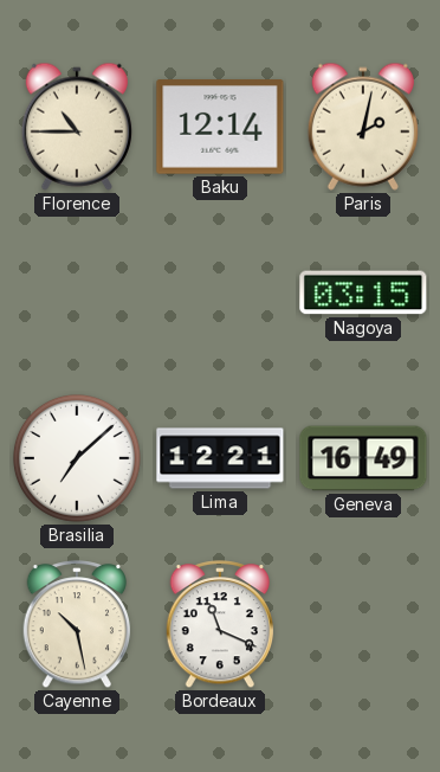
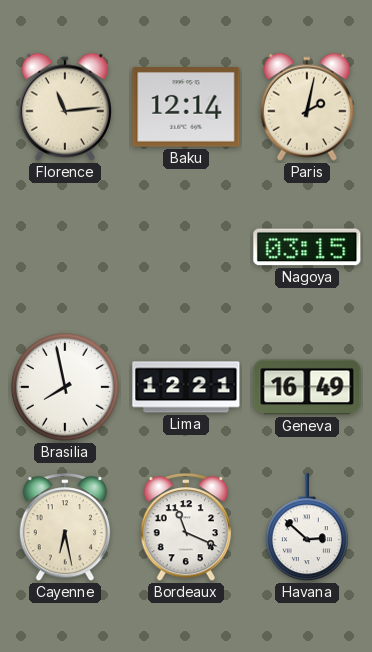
Florence: 10:45 -> 11:14
Brasilia: 7:08 -> 7:58
Cayenne: 10:28 -> 6:28
Havana: none -> 2:52
